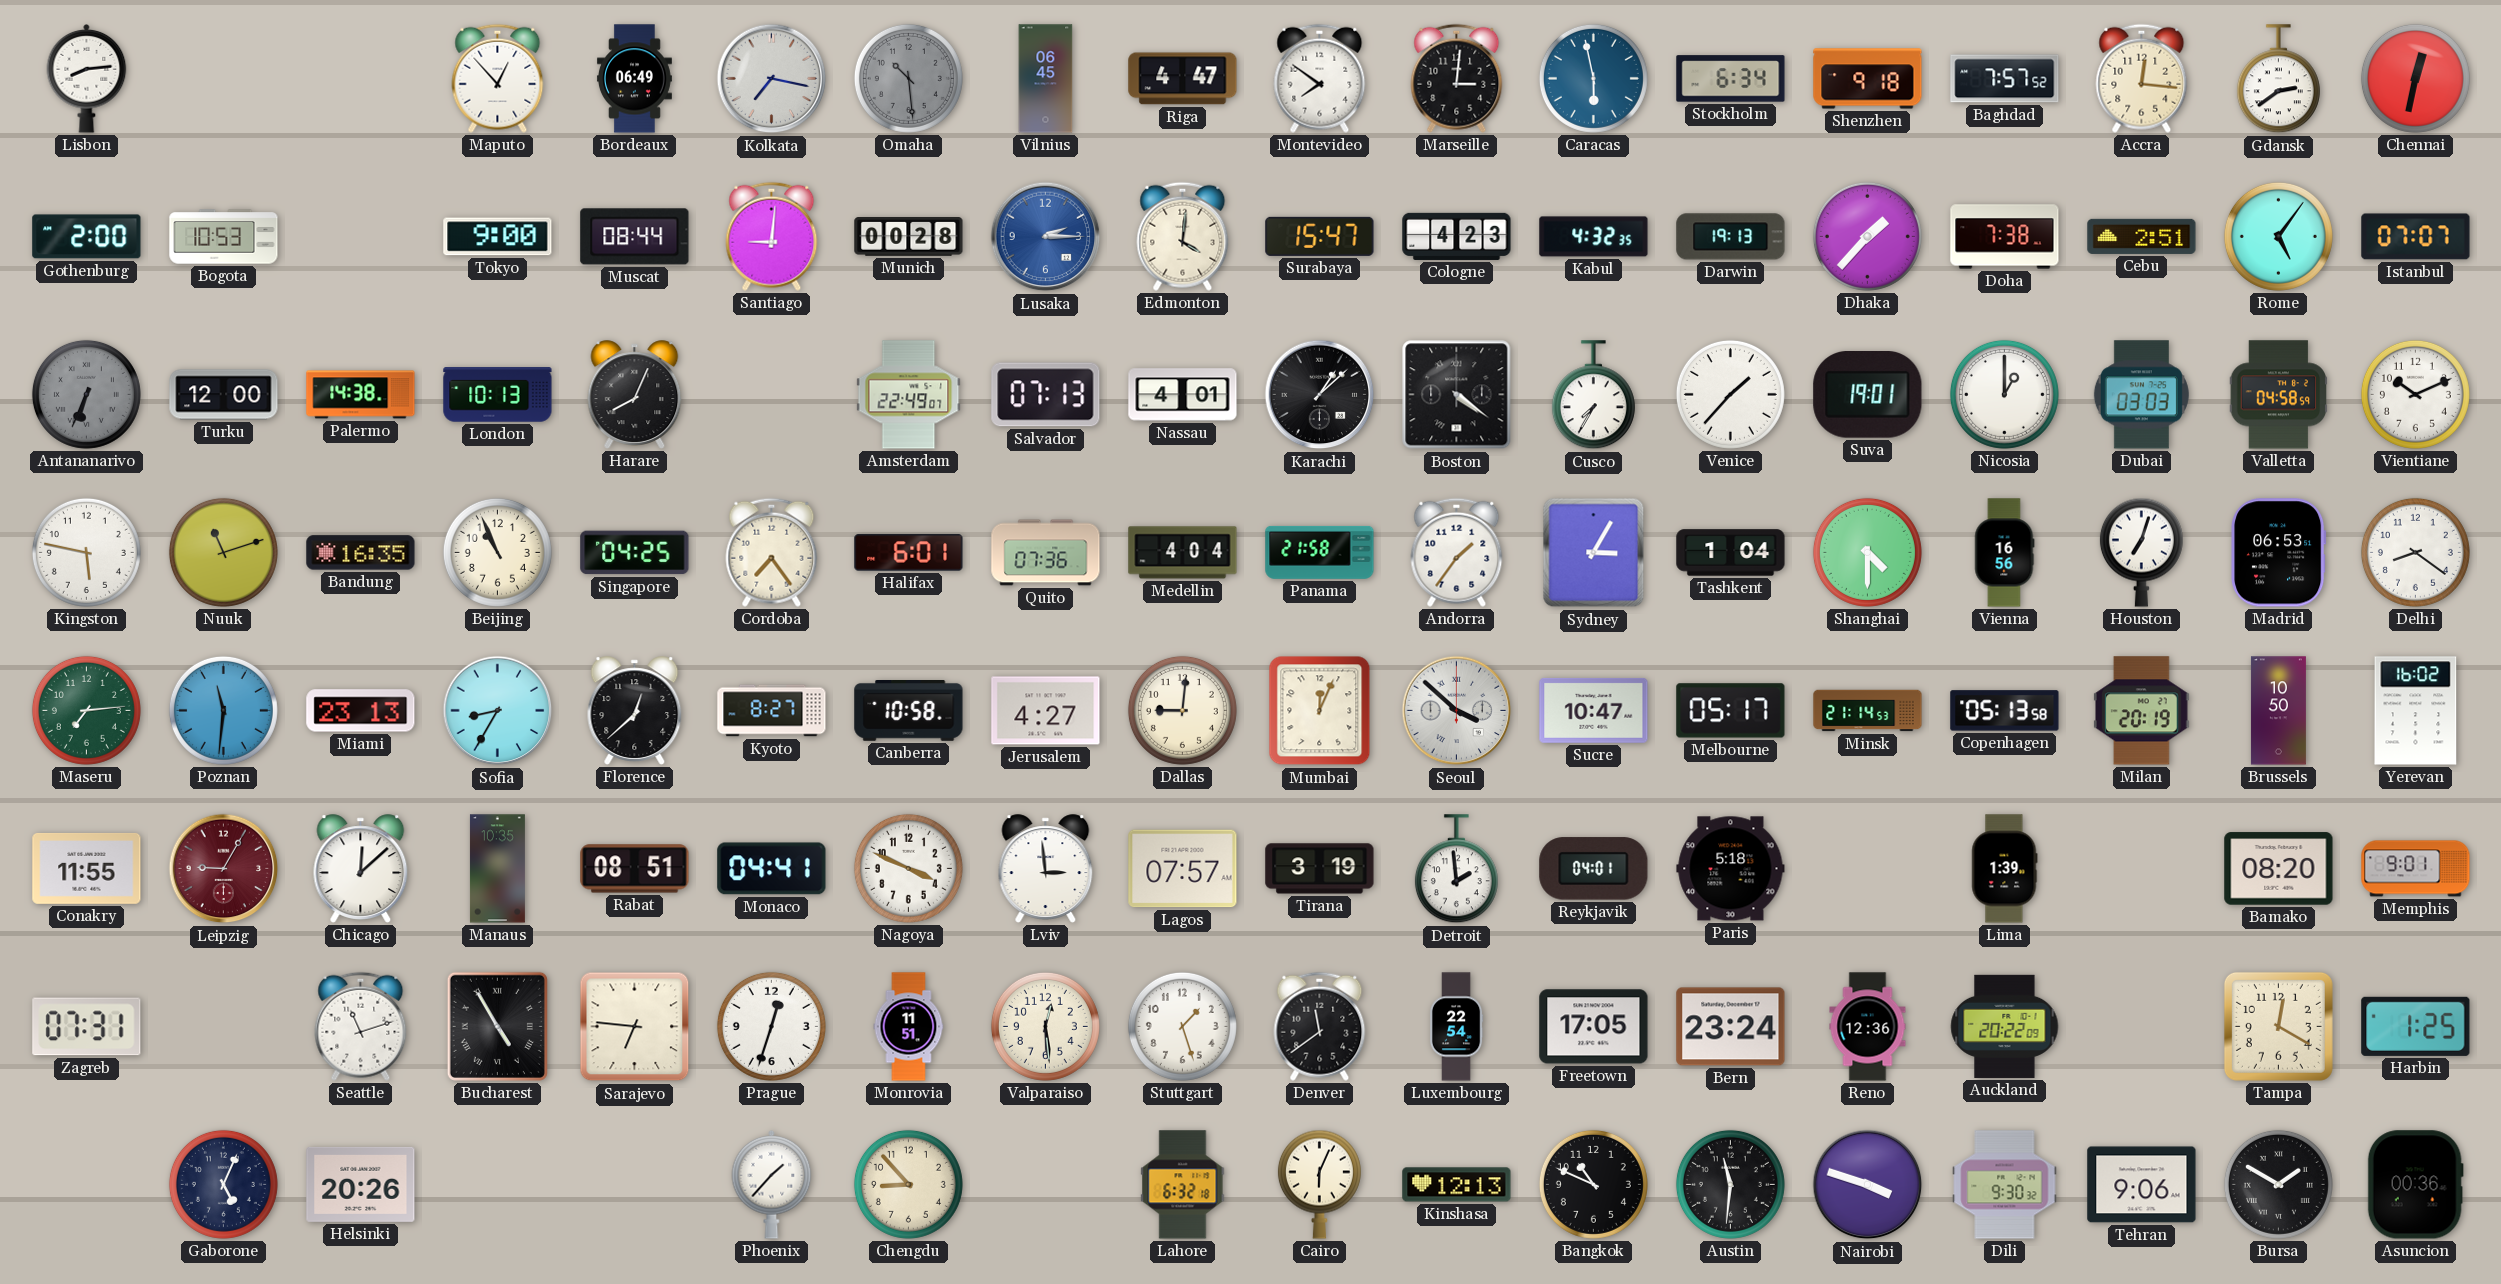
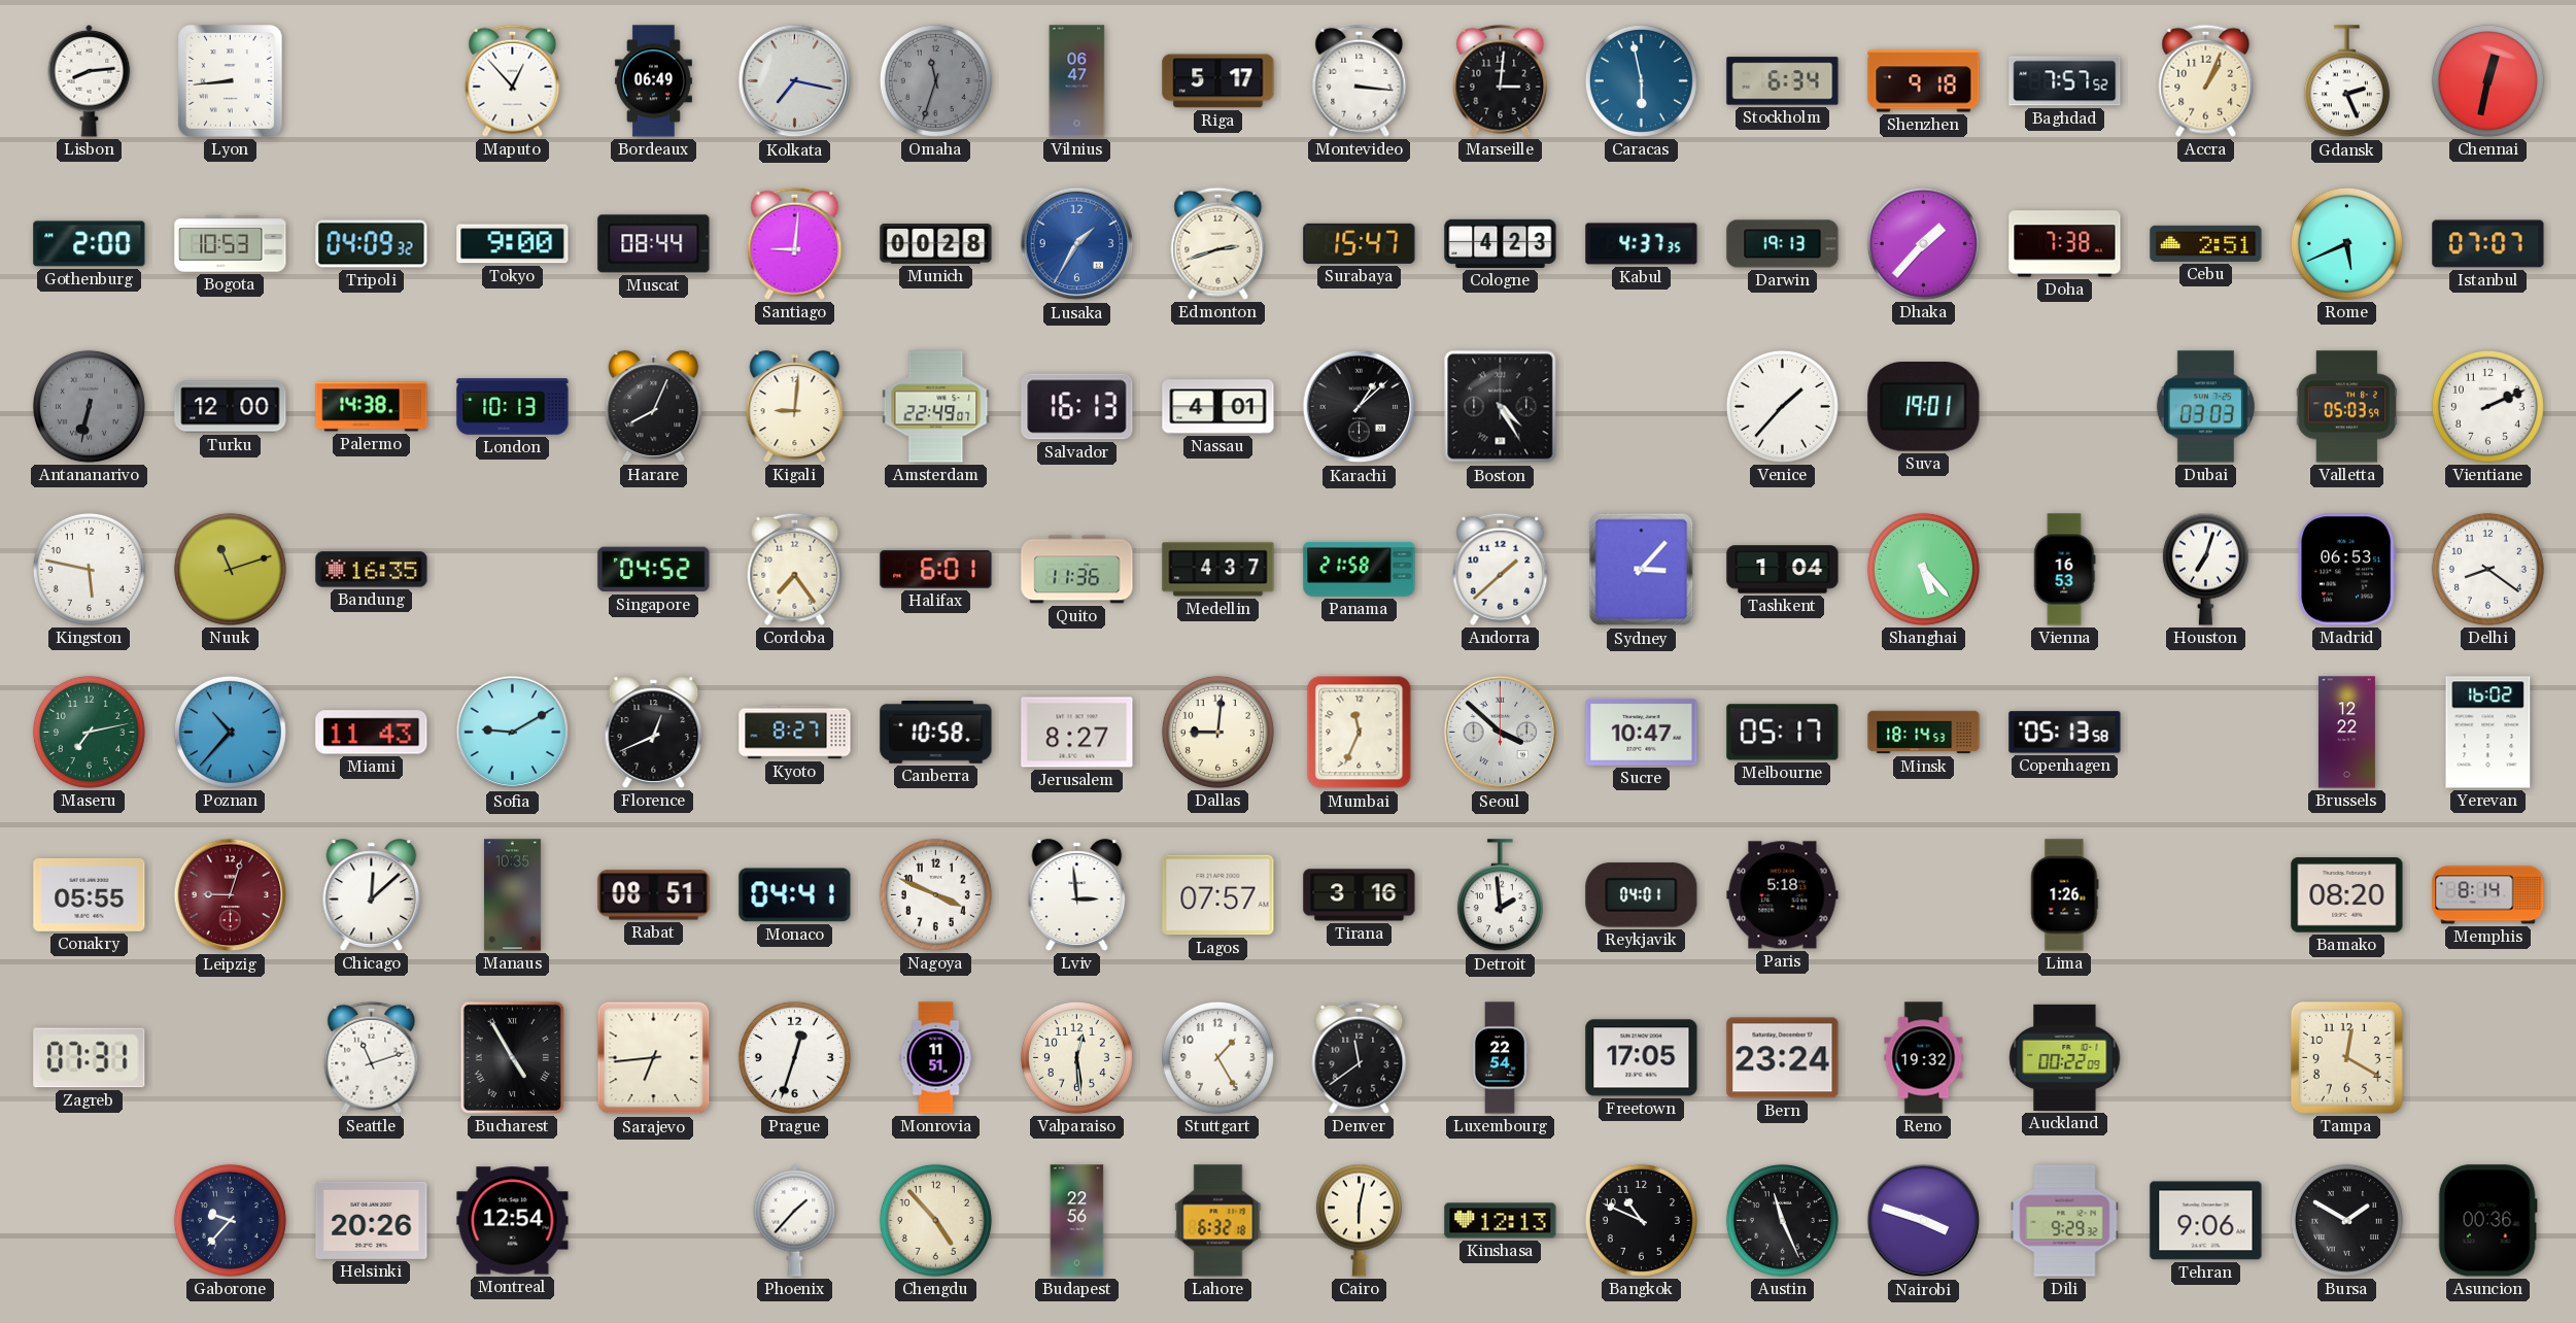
Lyon: none -> 8:44
Omaha: 10:29 -> 11:33
Vilnius: 06:45 -> 06:47
Riga: 4:47 -> 5:17
Montevideo: 7:51 -> 3:16
Accra: 12:16 -> 1:04
Gdansk: 2:39 -> 2:26
Tripoli: none -> 04:09
Lusaka: 2:15 -> 1:35
Edmonton: 4:01 -> 2:42
Kabul: 4:32 -> 4:37
Rome: 5:06 -> 5:41
Antananarivo: 6:34 -> 6:32
Kigali: none -> 9:01
Salvador: 07:13 -> 16:13
Boston: 4:21 -> 4:25
Cusco: 7:35 -> none
Nicosia: 1:00 -> none
Valletta: 04:58 -> 05:03
Vientiane: 10:11 -> 2:11
Beijing: 10:56 -> none
Singapore: 04:25 -> 04:52
Quito: 07:36 -> 11:36
Medellin: 4:04 -> 4:37
Andorra: 1:36 -> 1:38
Sydney: 3:05 -> 3:07
Shanghai: 4:30 -> 5:23
Vienna: 16:56 -> 16:53
Maseru: 7:14 -> 7:13
Poznan: 11:31 -> 10:37
Miami: 23:13 -> 11:43
Sofia: 8:35 -> 9:10
Florence: 12:38 -> 12:41
Jerusalem: 4:27 -> 8:27
Mumbai: 12:04 -> 11:34
Minsk: 21:14 -> 18:14
Milan: 20:19 -> none
Brussels: 10:50 -> 12:22
Conakry: 11:55 -> 05:55
Leipzig: 9:05 -> 9:03
Tirana: 3:19 -> 3:16
Lima: 1:39 -> 1:26
Memphis: 9:01 -> 8:14
Sarajevo: 6:46 -> 6:44
Stuttgart: 1:27 -> 1:25
Reno: 12:36 -> 19:32
Auckland: 20:22 -> 00:22
Harbin: 1:25 -> none
Gaborone: 5:04 -> 9:37
Montreal: none -> 12:54
Chengdu: 8:53 -> 4:53
Budapest: none -> 22:56
Cairo: 6:04 -> 6:02
Austin: 11:31 -> 11:26
Dili: 9:30 -> 9:29
